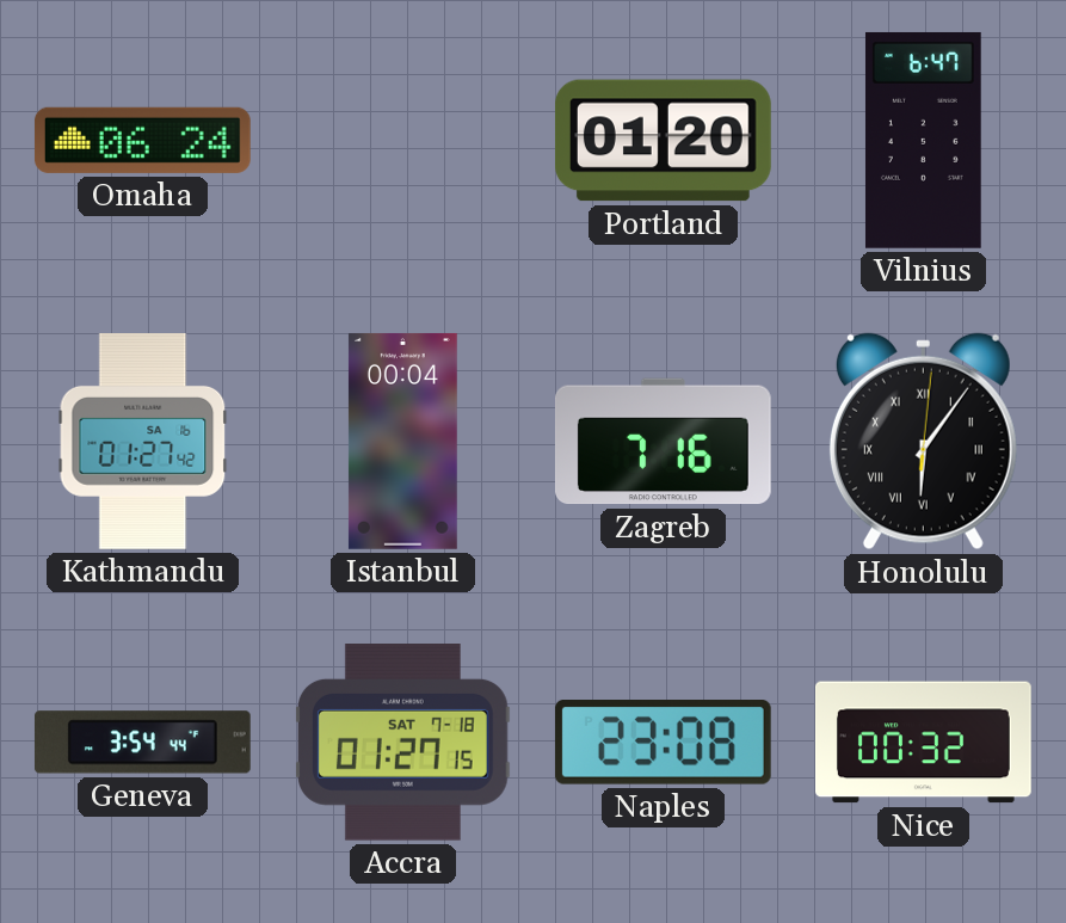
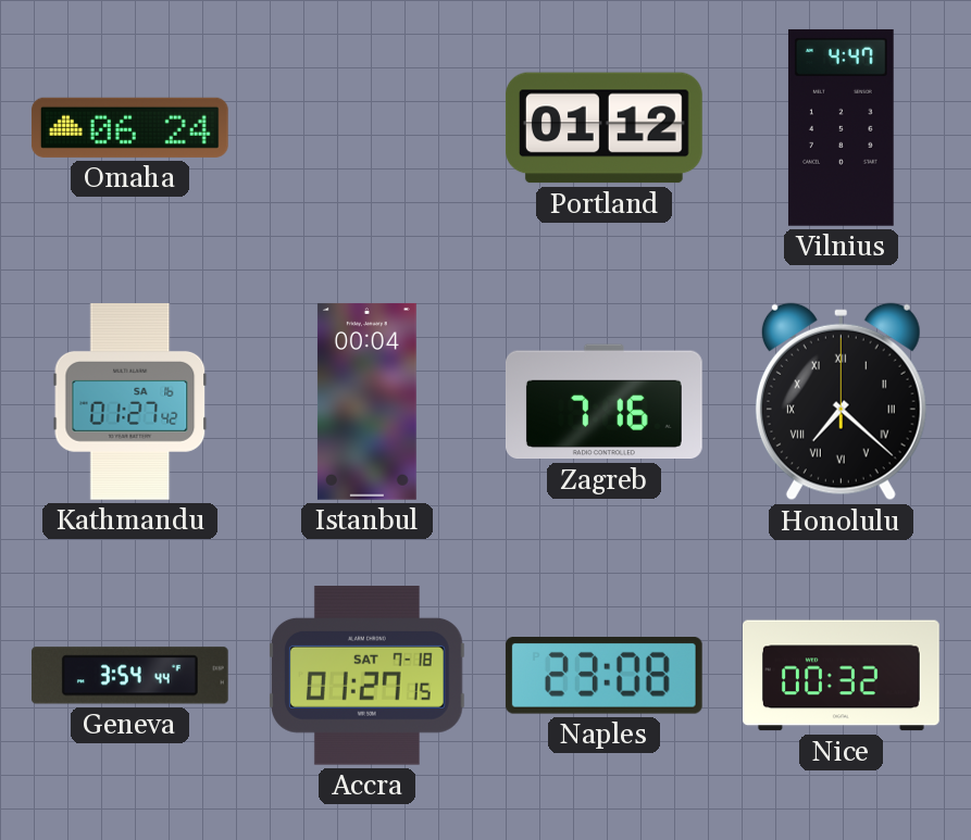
Portland: 01:20 -> 01:12
Vilnius: 6:47 -> 4:47
Honolulu: 6:06 -> 7:22
